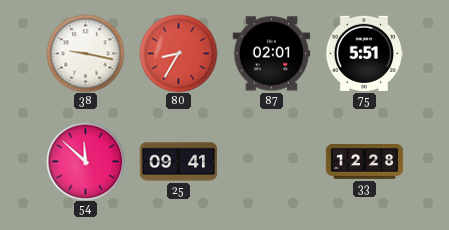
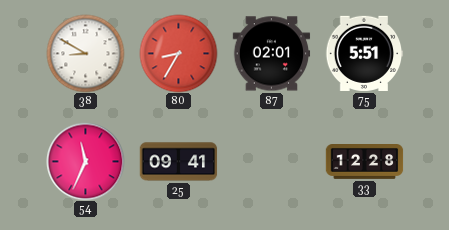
38: 9:17 -> 8:50
54: 11:52 -> 11:34
